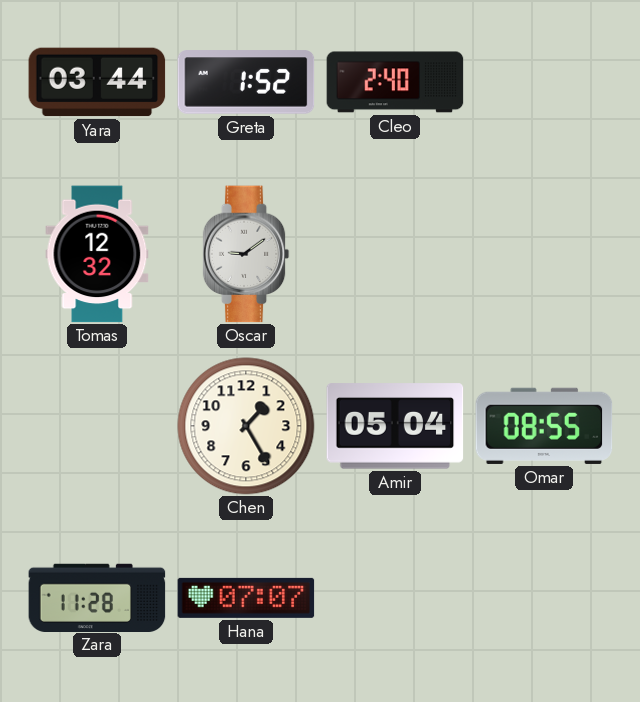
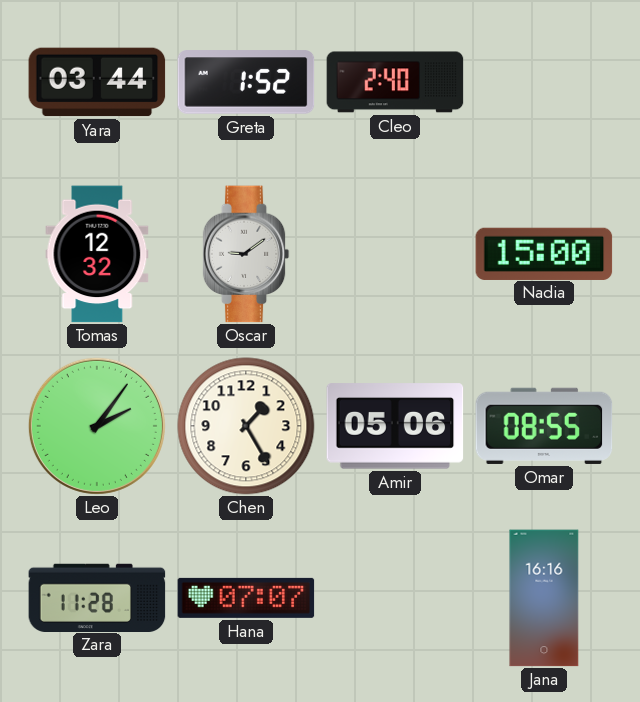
Nadia: none -> 15:00
Leo: none -> 2:06
Amir: 05:04 -> 05:06
Jana: none -> 16:16
